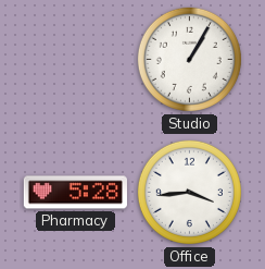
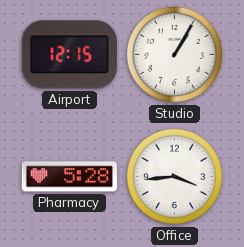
Airport: none -> 12:15
